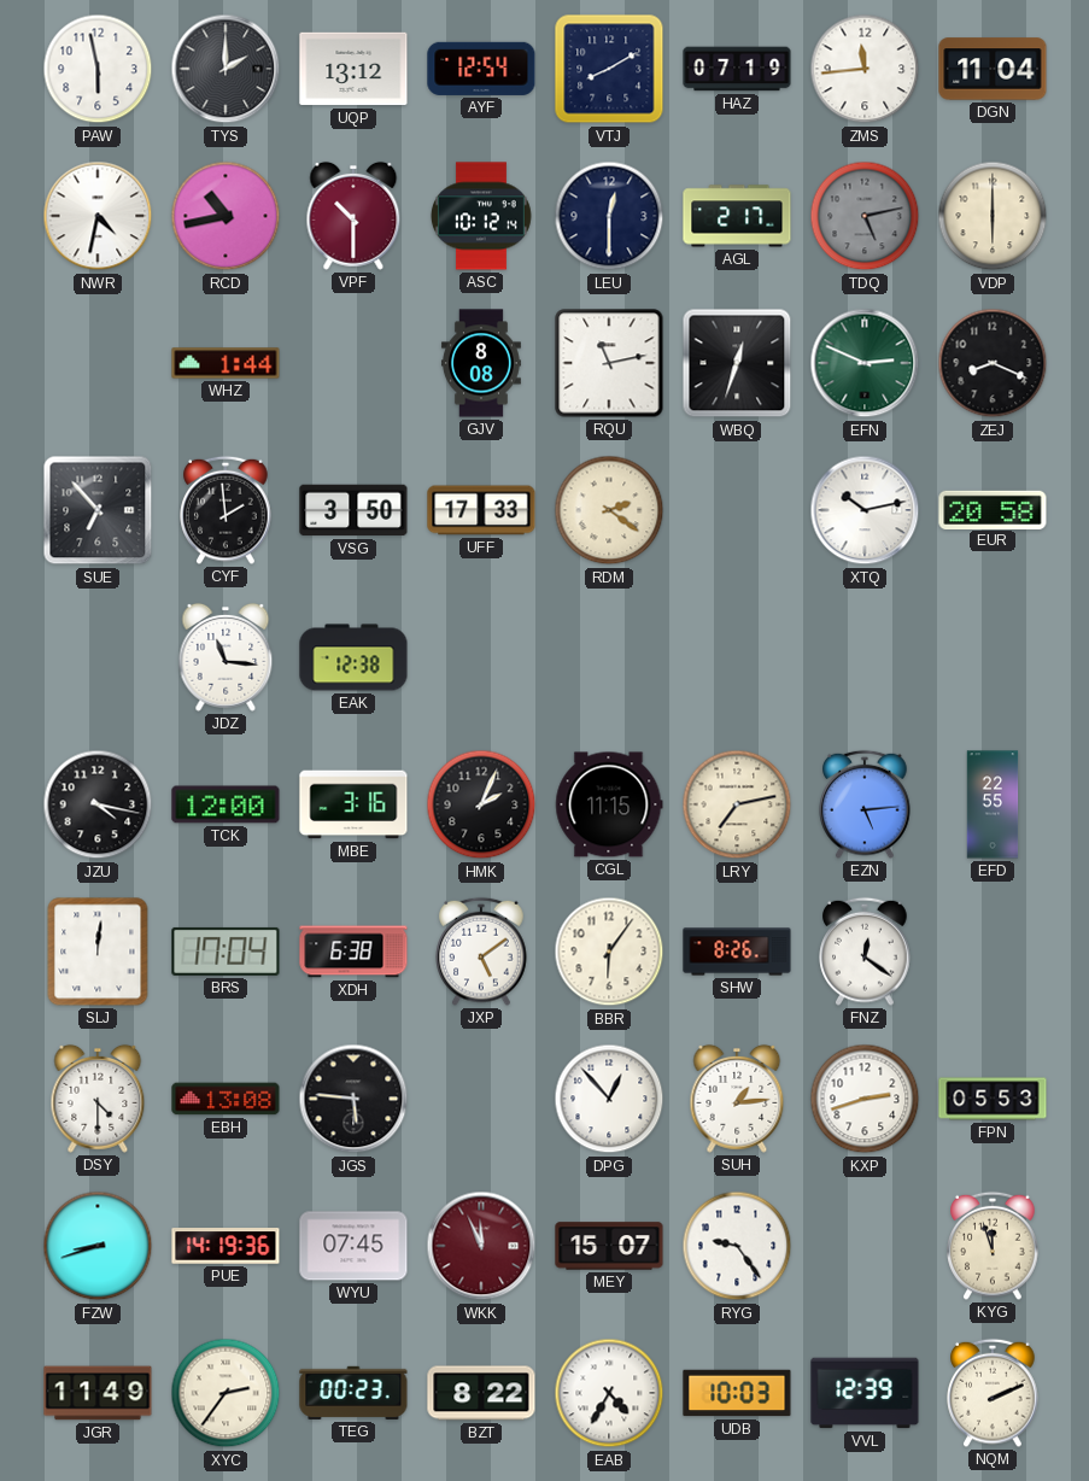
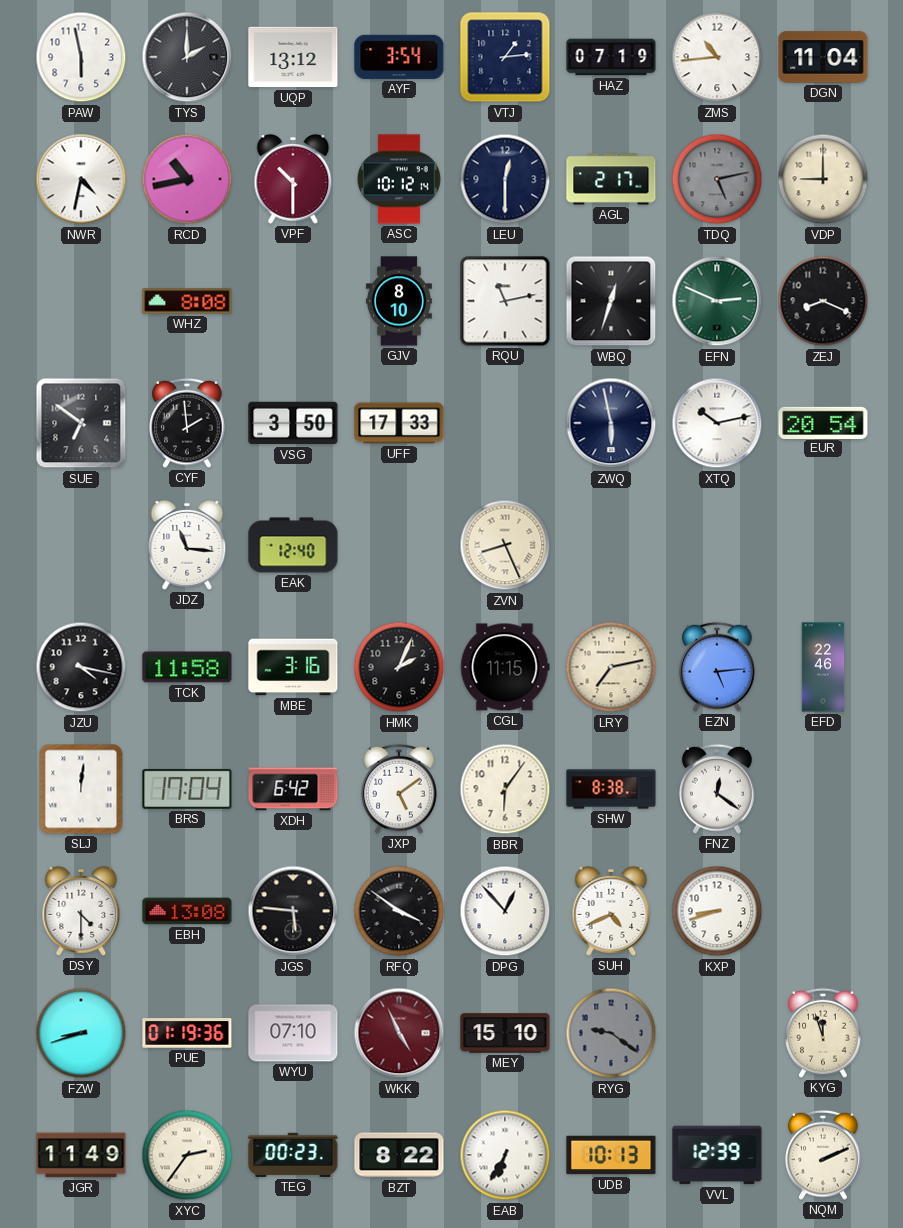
AYF: 12:54 -> 3:54
VTJ: 8:10 -> 1:14
ZMS: 11:44 -> 10:44
VDP: 6:00 -> 9:00
WHZ: 1:44 -> 8:08
GJV: 8:08 -> 8:10
SUE: 6:53 -> 6:51
RDM: 2:21 -> none
ZWQ: none -> 5:58
EUR: 20:58 -> 20:54
EAK: 12:38 -> 12:40
ZVN: none -> 8:26
TCK: 12:00 -> 11:58
EFD: 22:55 -> 22:46
XDH: 6:38 -> 6:42
SHW: 8:26 -> 8:38
RFQ: none -> 3:51
SUH: 1:14 -> 4:41
KXP: 2:42 -> 8:42
FPN: 05:53 -> none
PUE: 14:19 -> 01:19
WYU: 07:45 -> 07:10
WKK: 11:56 -> 4:56
MEY: 15:07 -> 15:10
RYG: 9:24 -> 9:21
RYG dial: white -> grey
EAB: 4:35 -> 6:35
UDB: 10:03 -> 10:13
